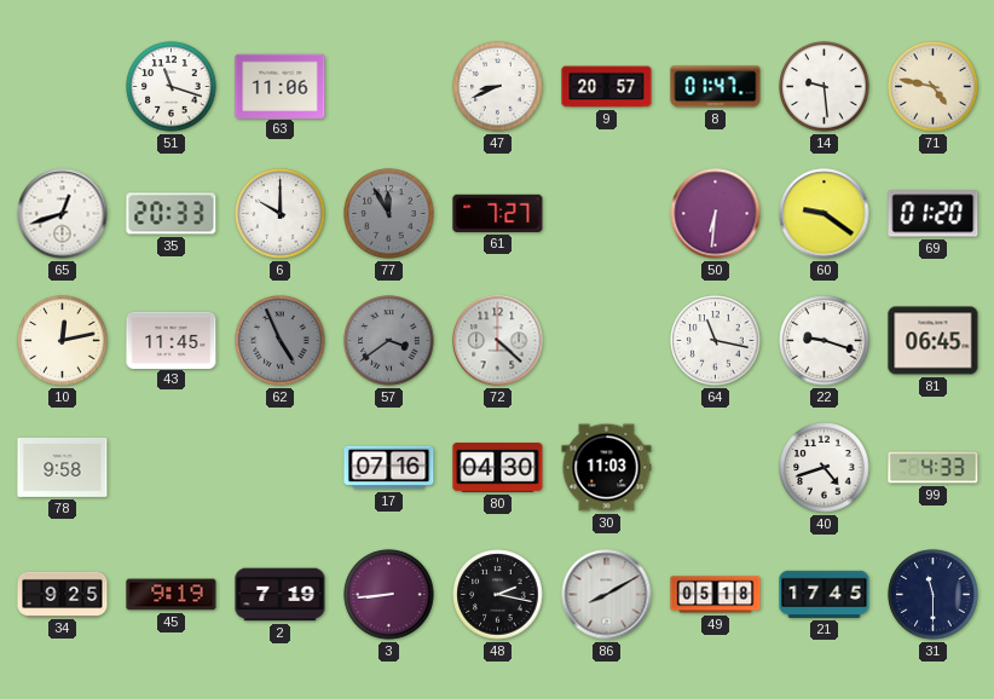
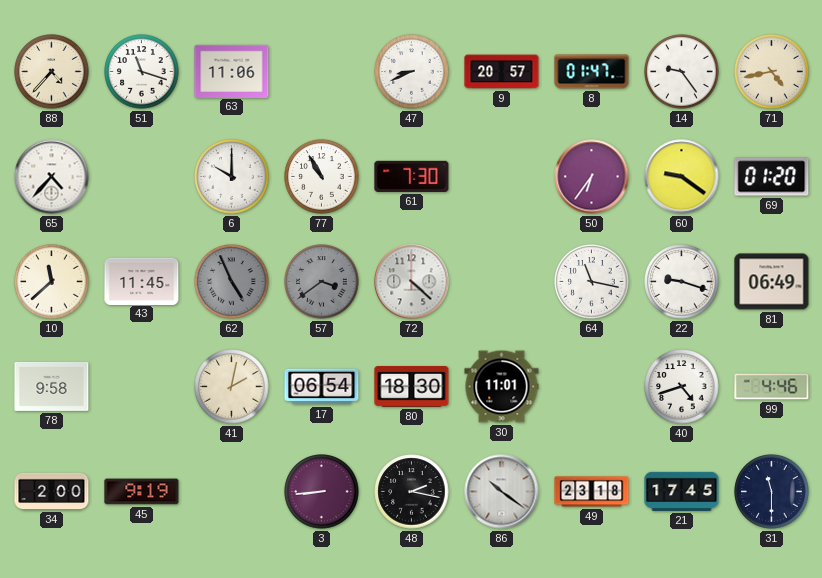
88: none -> 4:37
14: 9:29 -> 9:24
71: 4:47 -> 4:43
65: 12:42 -> 4:37
35: 20:33 -> none
77: 11:55 -> 10:55
77 dial: grey -> white
61: 7:27 -> 7:30
50: 6:31 -> 6:36
10: 12:13 -> 11:38
81: 06:45 -> 06:49
41: none -> 2:02
17: 07:16 -> 06:54
80: 04:30 -> 18:30
30: 11:03 -> 11:01
99: 4:33 -> 4:46
34: 9:25 -> 2:00
2: 7:19 -> none
86: 8:10 -> 10:21
49: 05:18 -> 23:18
